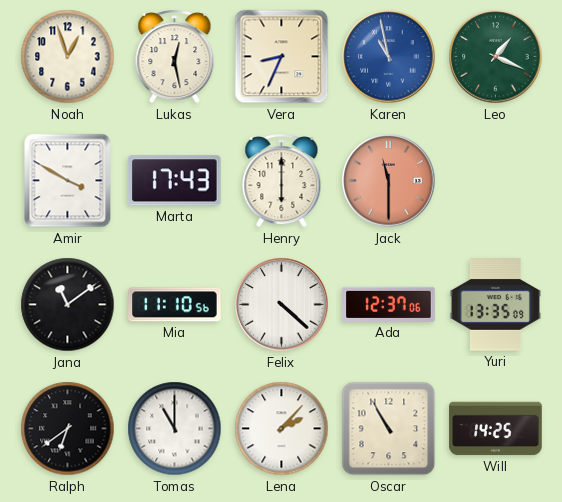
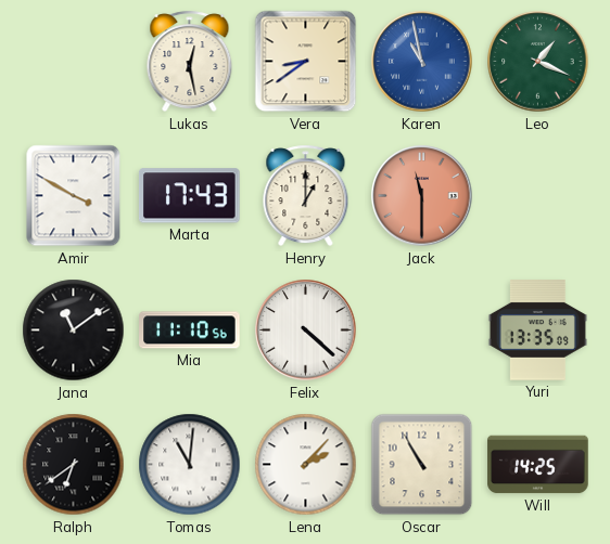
Noah: 12:57 -> none
Vera: 8:34 -> 8:39
Henry: 6:00 -> 1:00
Ada: 12:37 -> none
Tomas: 11:00 -> 11:01
